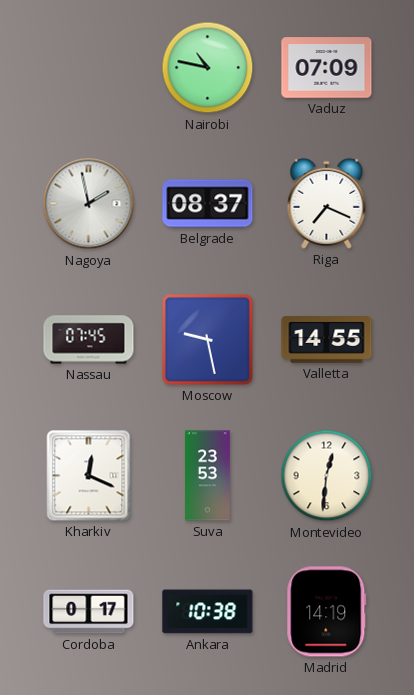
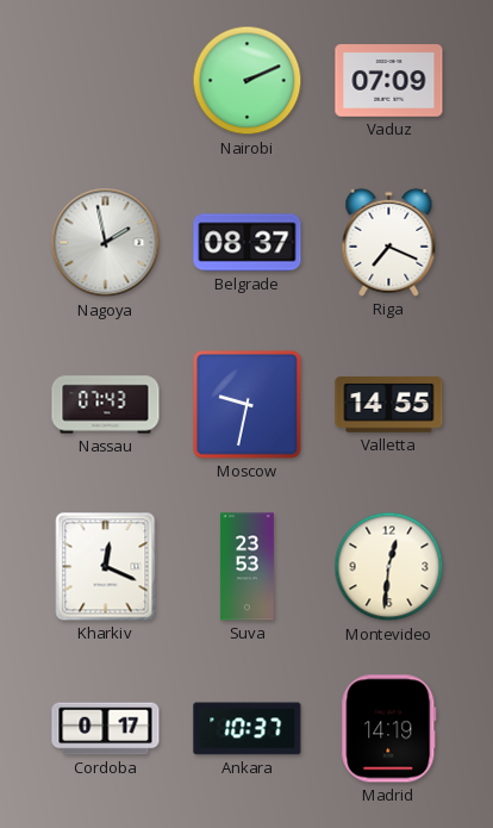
Nairobi: 10:47 -> 2:11
Nassau: 07:45 -> 07:43
Moscow: 9:28 -> 9:32
Ankara: 10:38 -> 10:37
